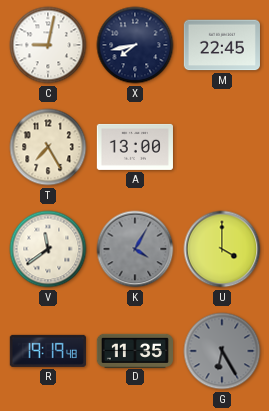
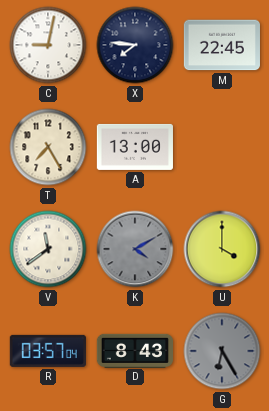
X: 7:43 -> 7:46
K: 4:05 -> 4:10
R: 19:19 -> 03:57
D: 11:35 -> 8:43
